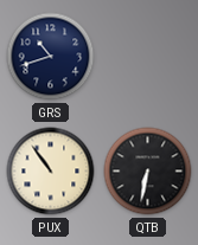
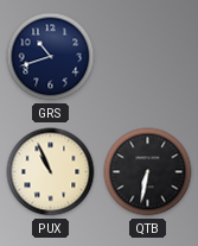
PUX: 10:54 -> 10:56
